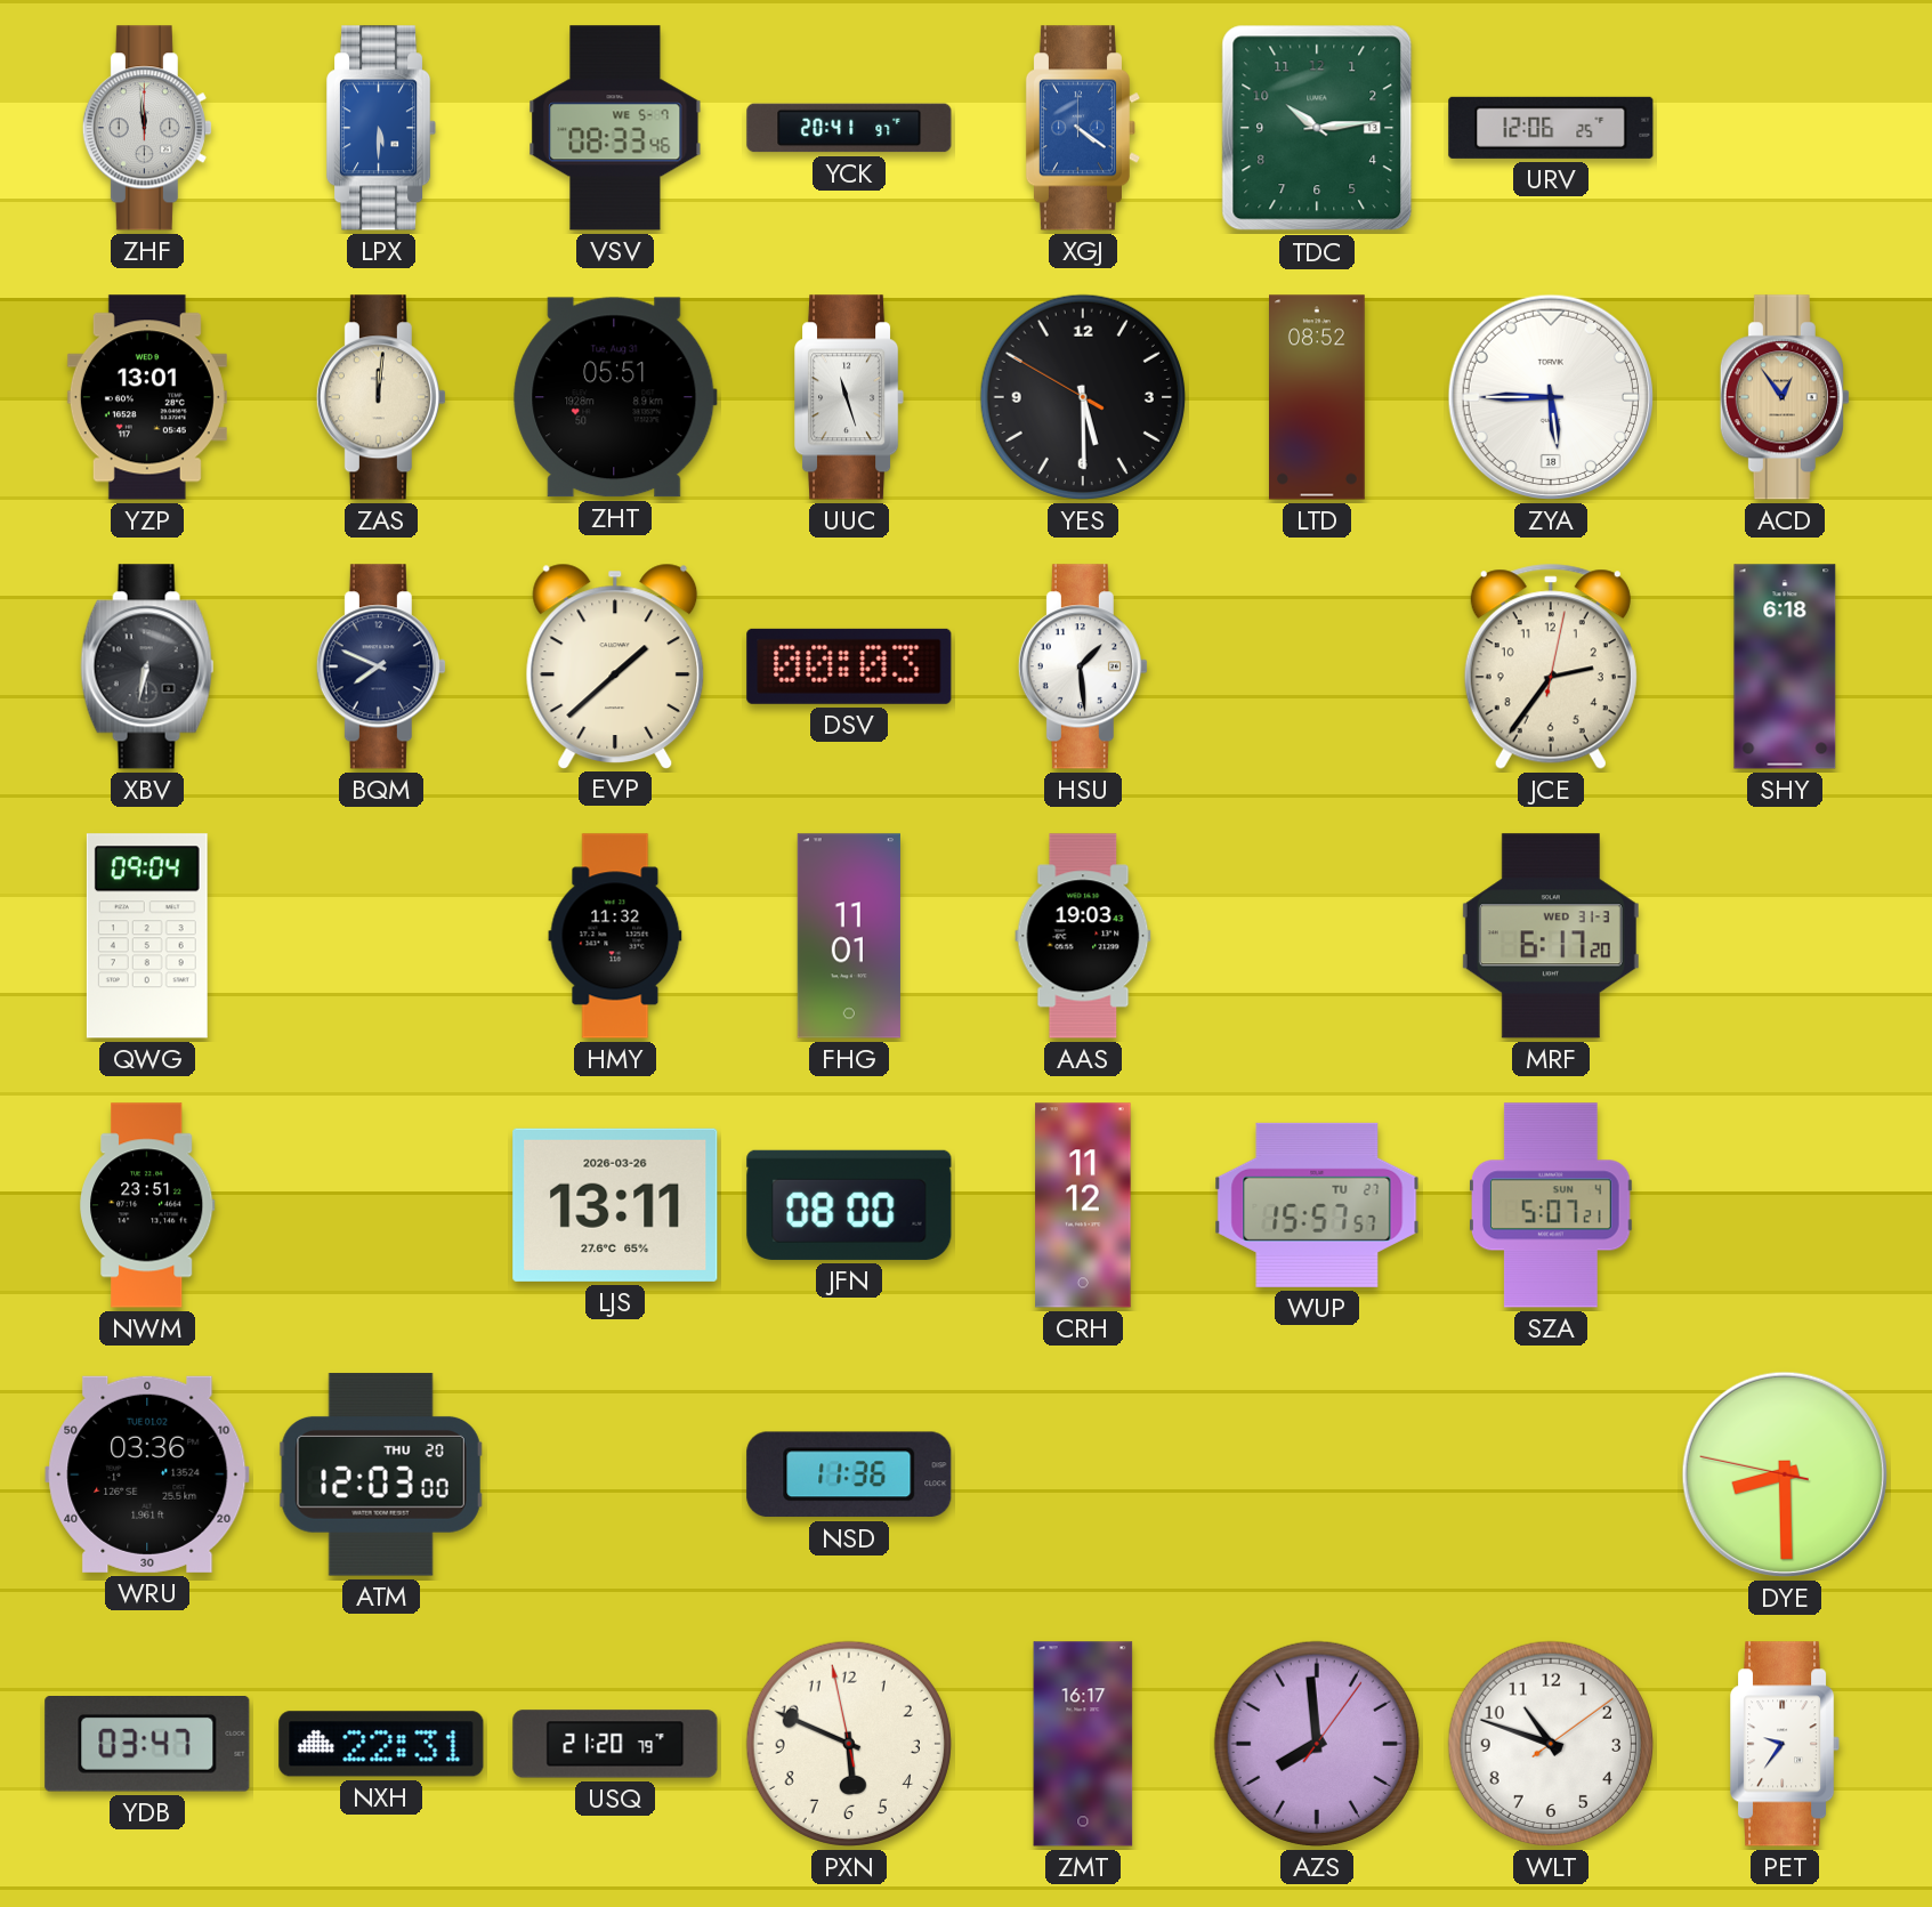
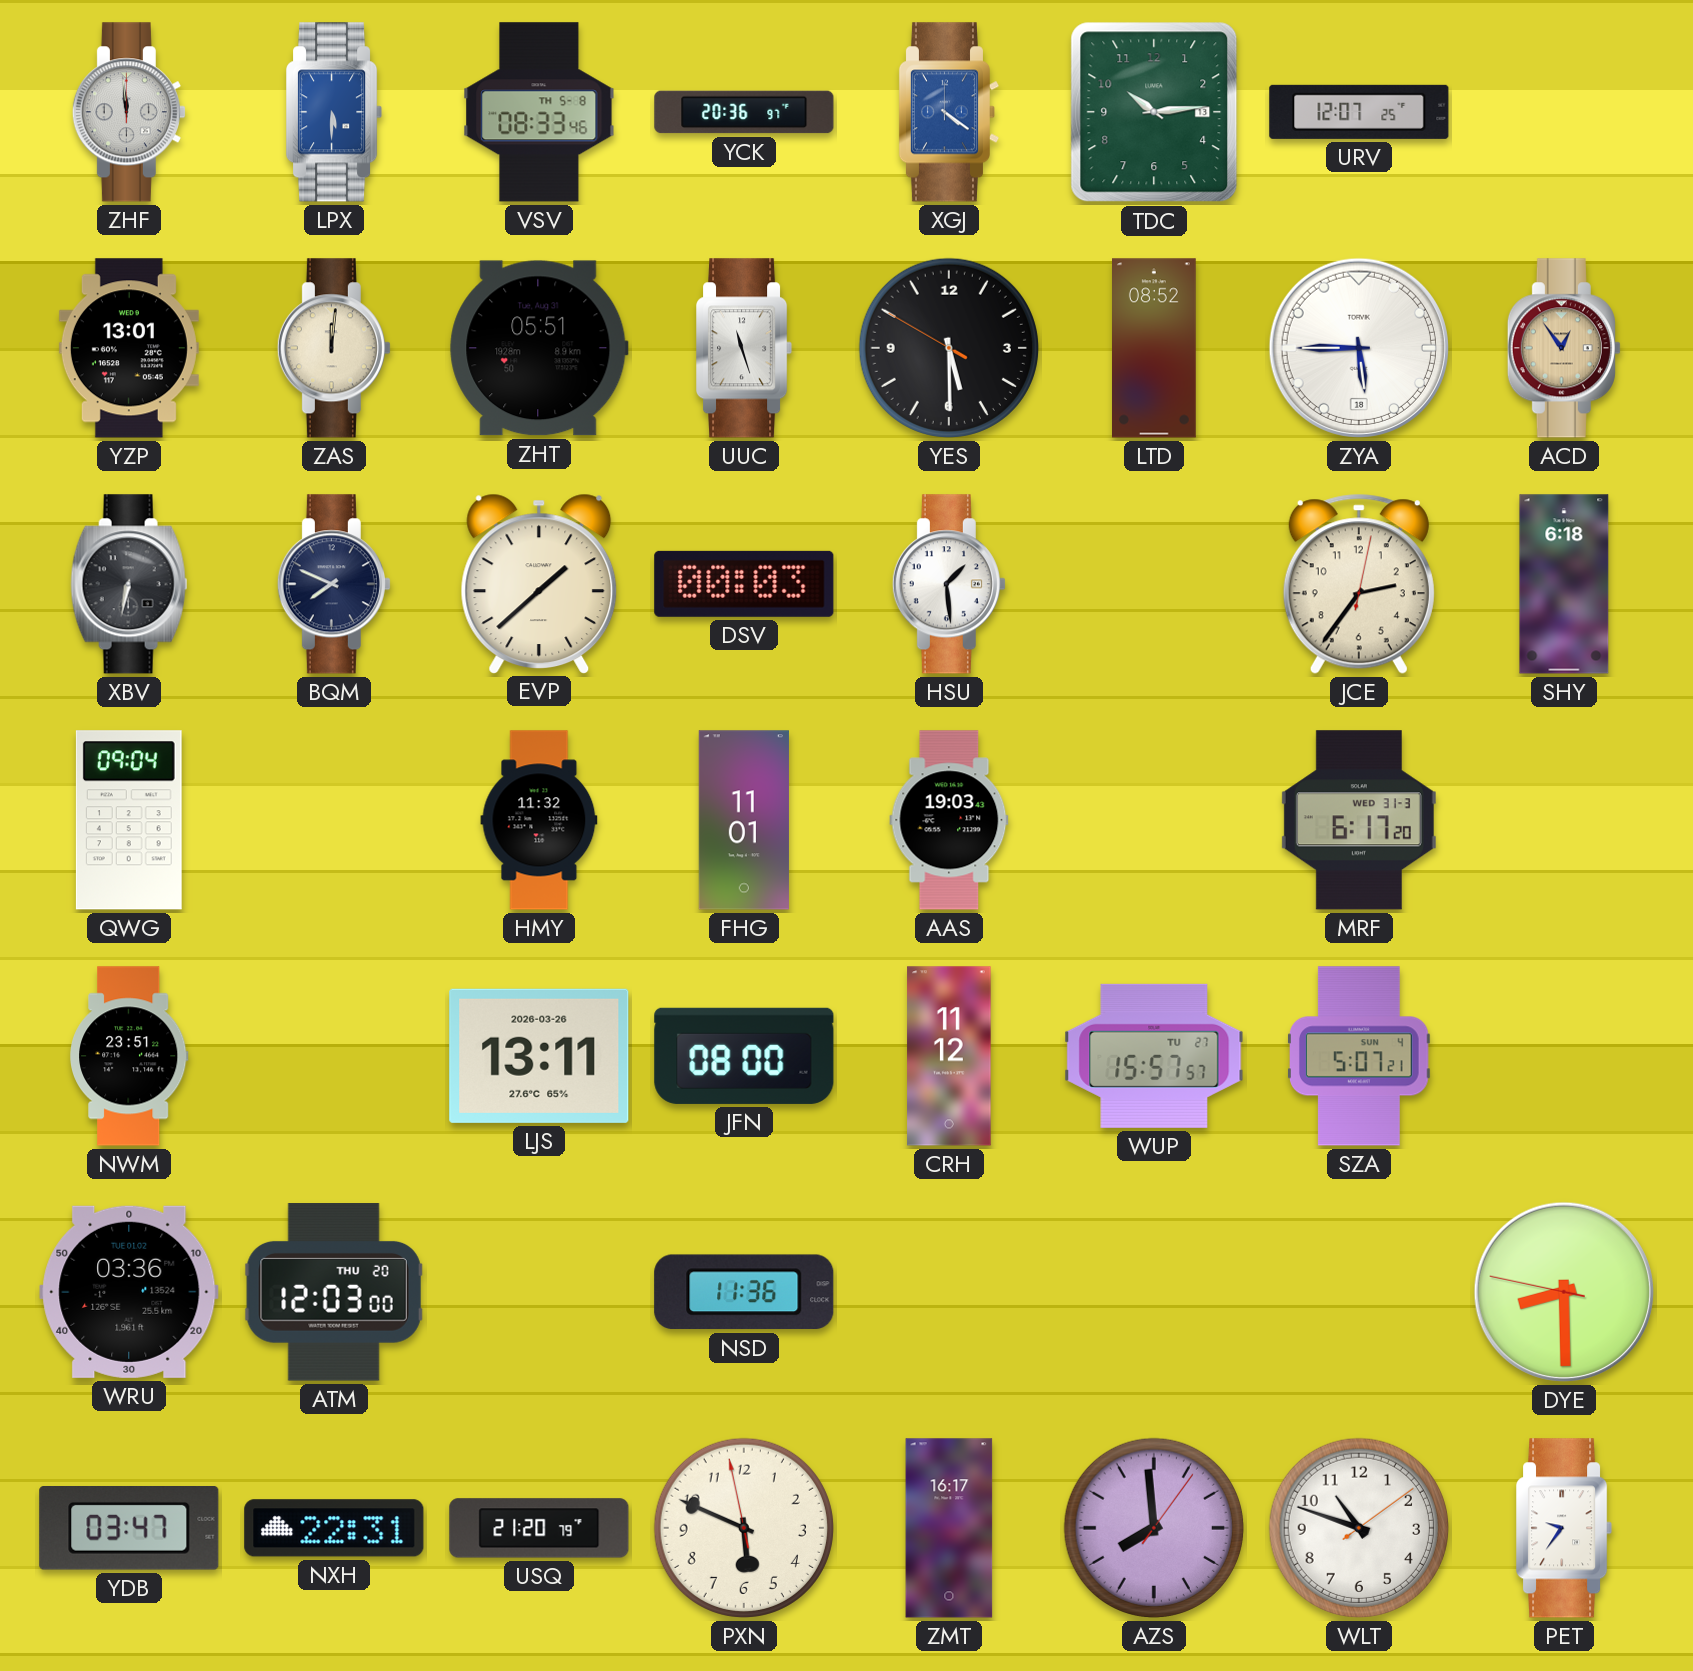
VSV date: WE 5-7 -> TH 5-8
YCK: 20:41 -> 20:36
URV: 12:06 -> 12:07
